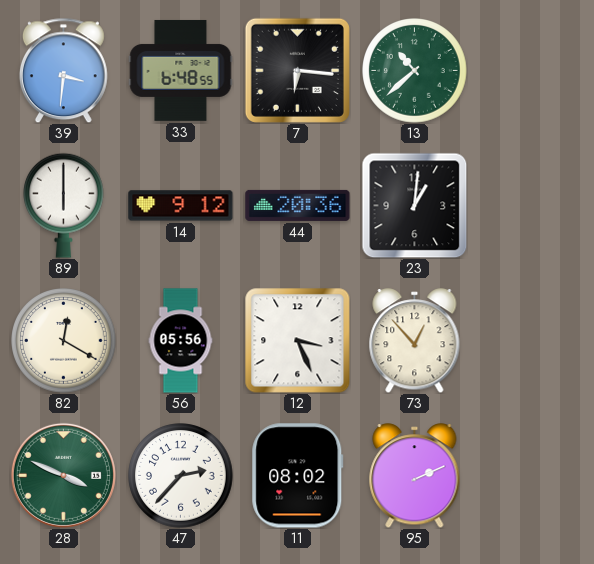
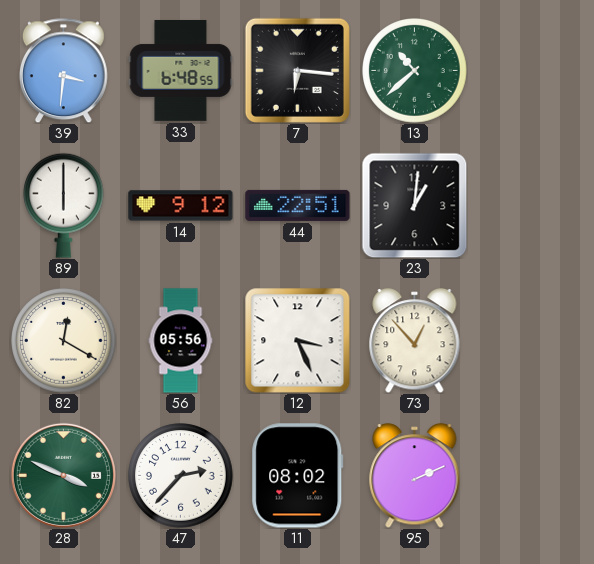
44: 20:36 -> 22:51
